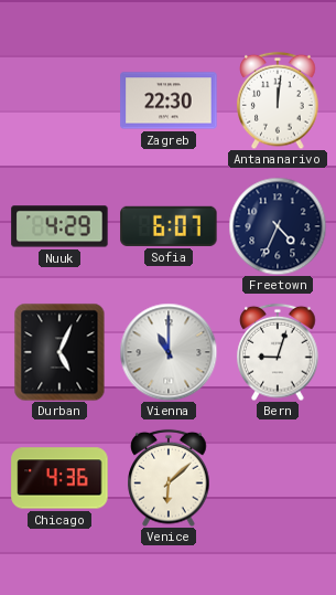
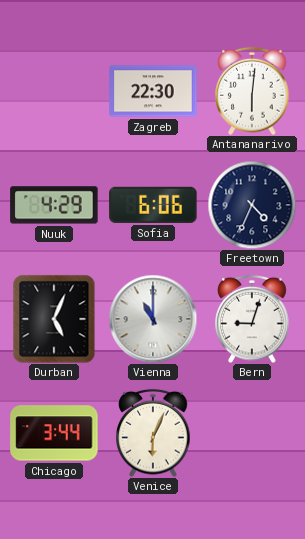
Antananarivo: 12:01 -> 6:01
Sofia: 6:07 -> 6:06
Chicago: 4:36 -> 3:44
Venice: 6:08 -> 6:04
